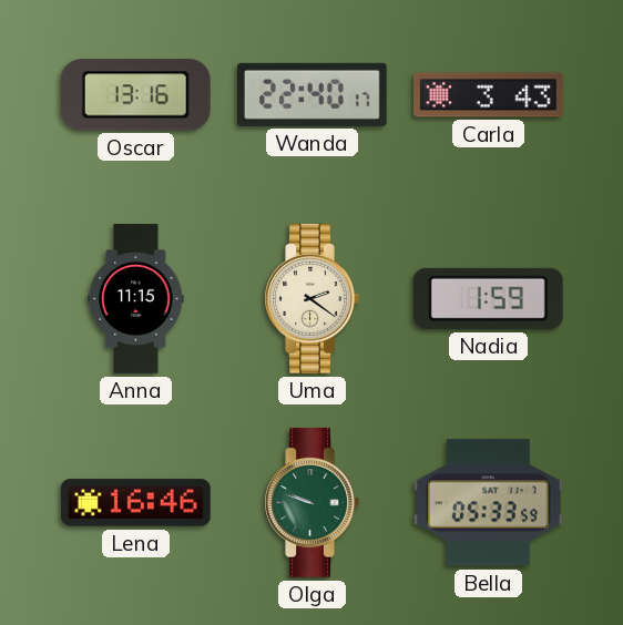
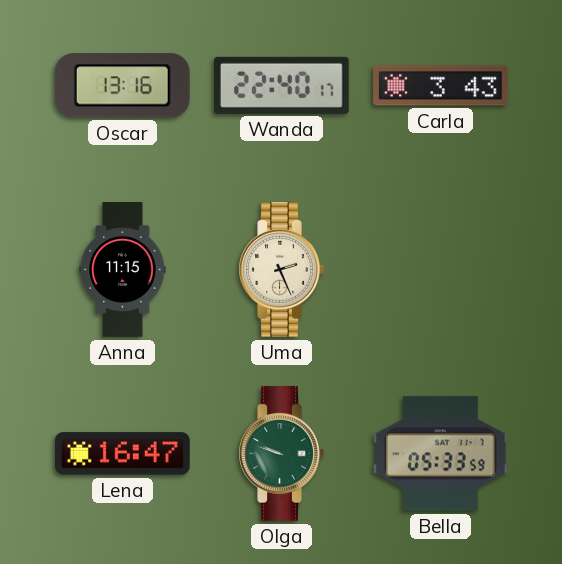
Uma: 2:21 -> 2:26
Nadia: 1:59 -> none
Lena: 16:46 -> 16:47
